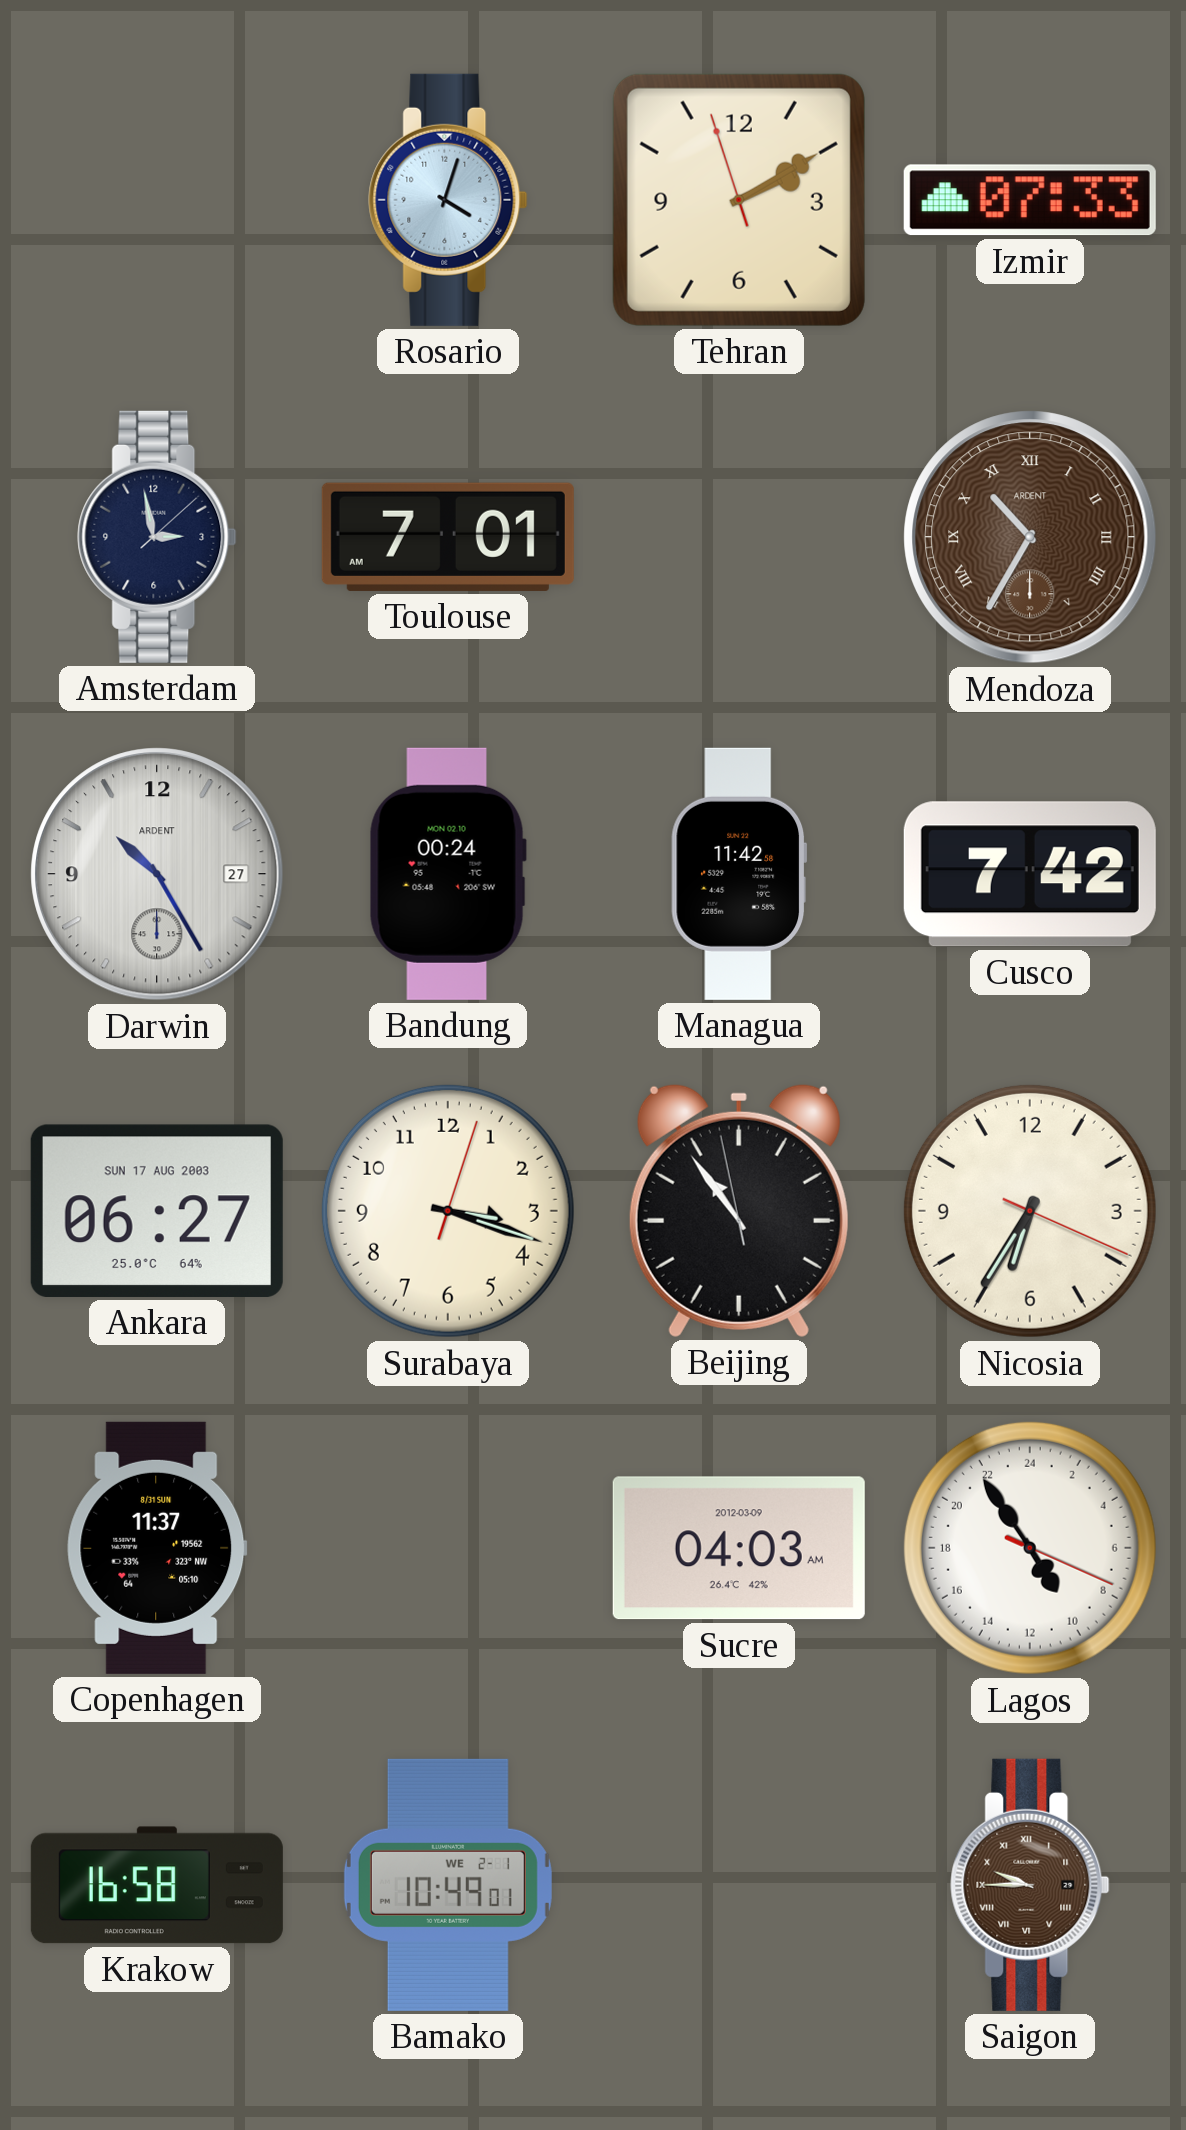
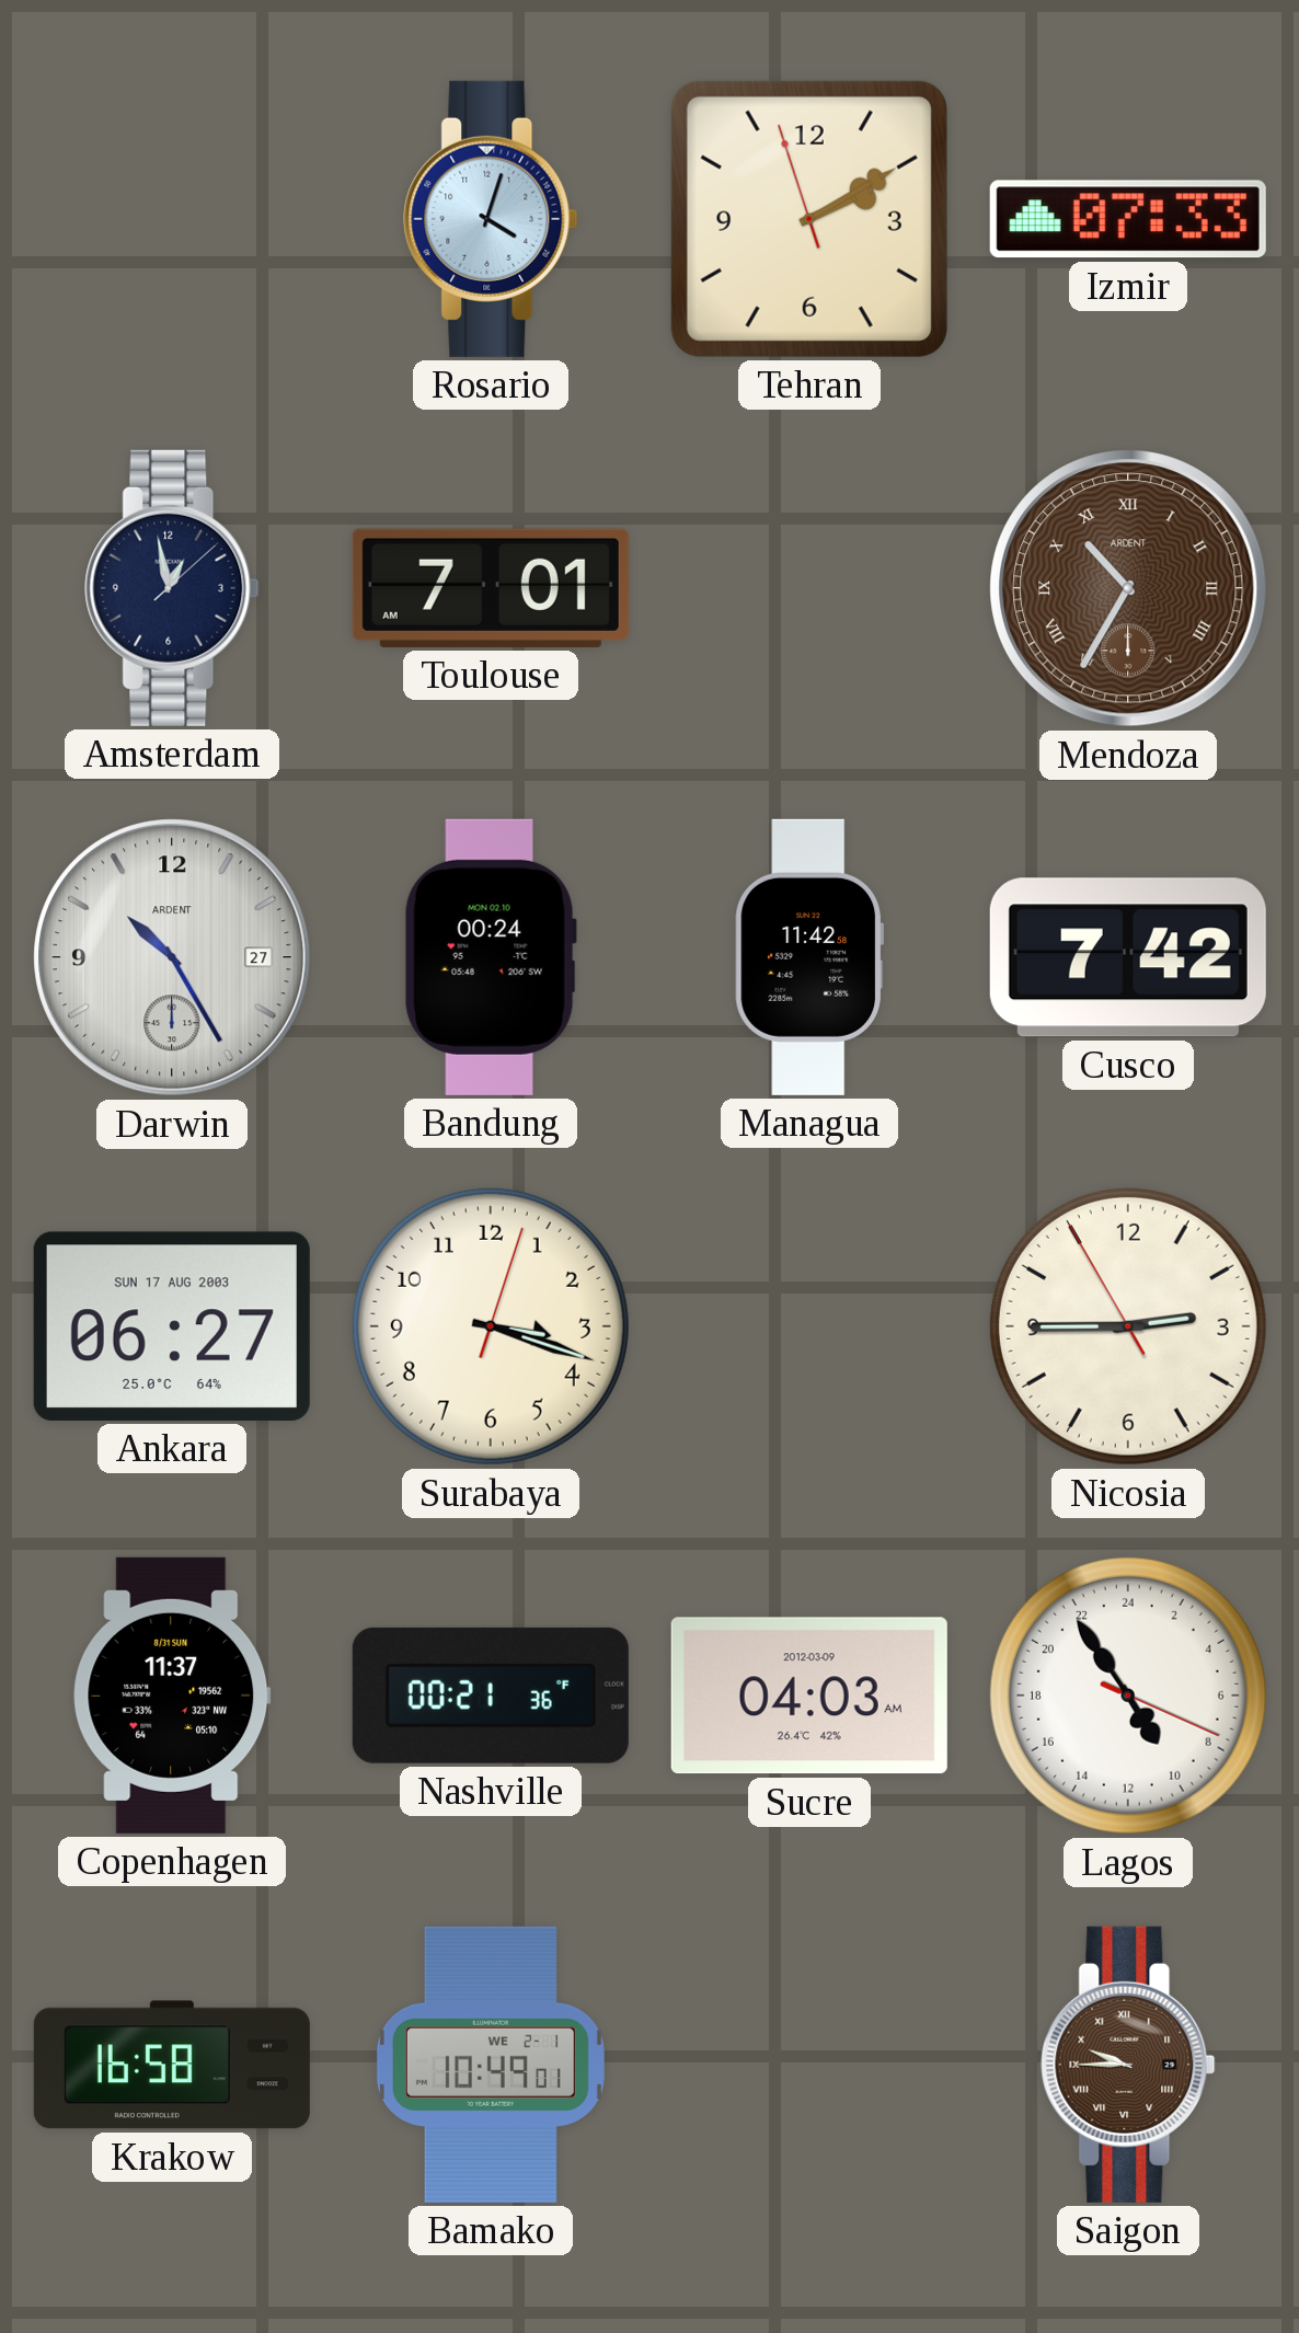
Amsterdam: 2:58 -> 12:58
Beijing: 10:53 -> none
Nicosia: 6:35 -> 2:44
Nashville: none -> 00:21
